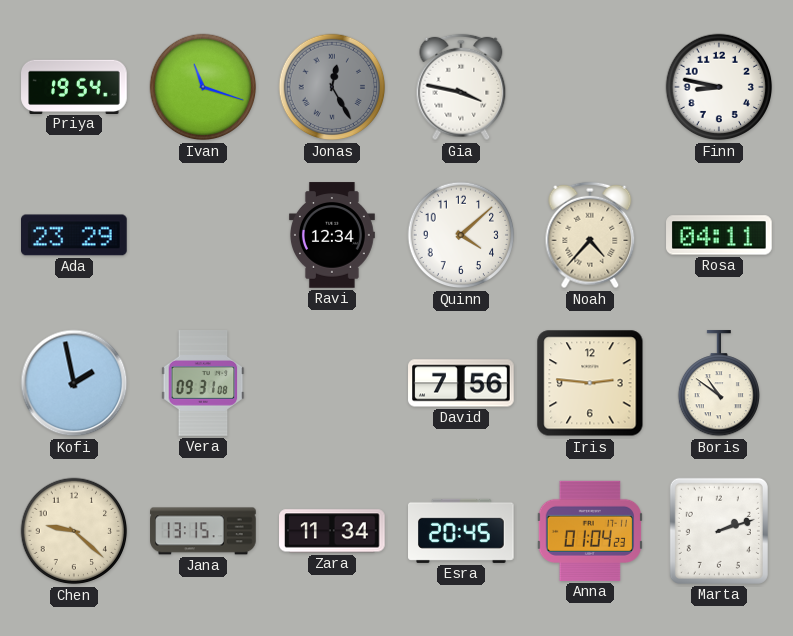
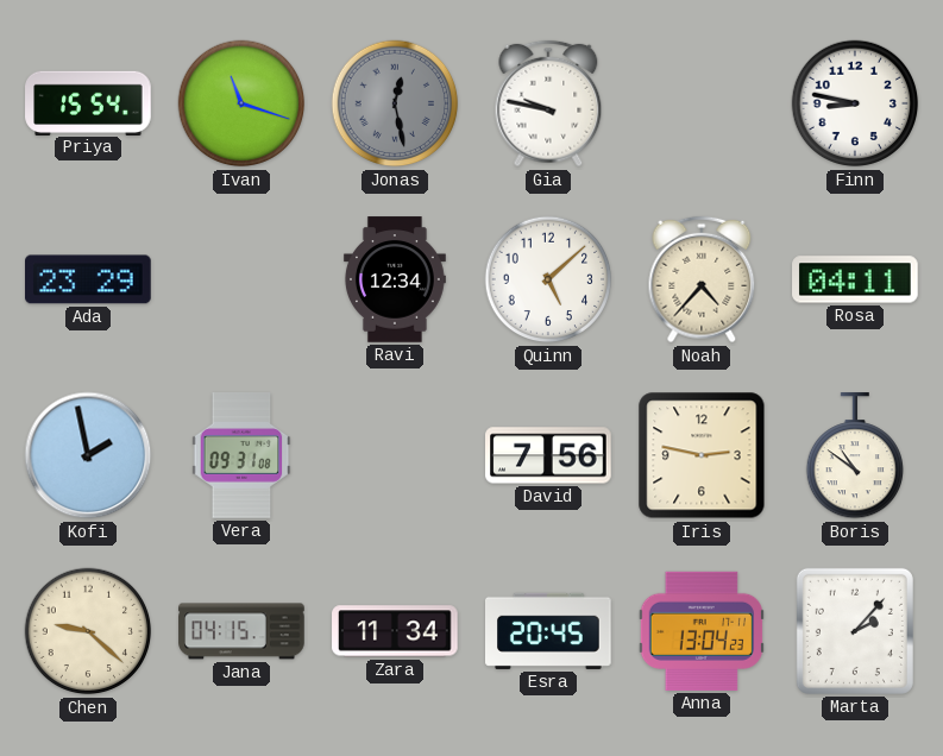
Priya: 19:54 -> 15:54
Jonas: 12:25 -> 12:28
Gia: 3:47 -> 9:47
Quinn: 4:08 -> 5:08
Iris: 2:46 -> 2:47
Jana: 13:15 -> 04:15
Anna: 01:04 -> 13:04
Marta: 2:12 -> 2:07
